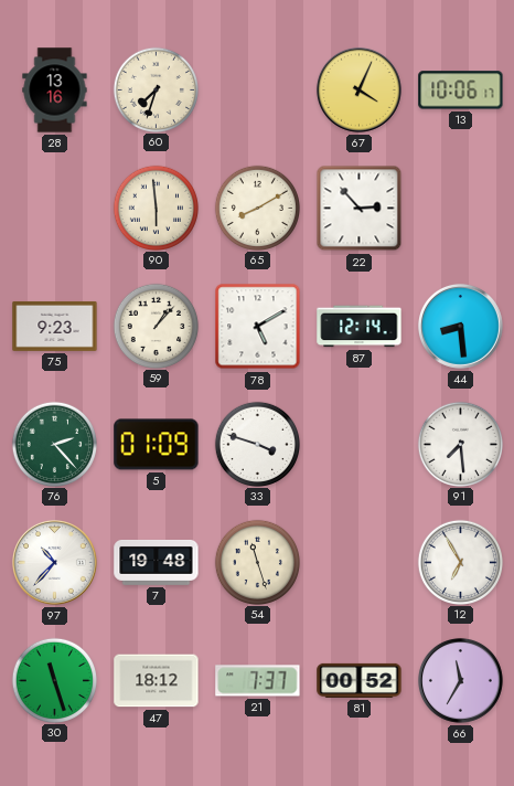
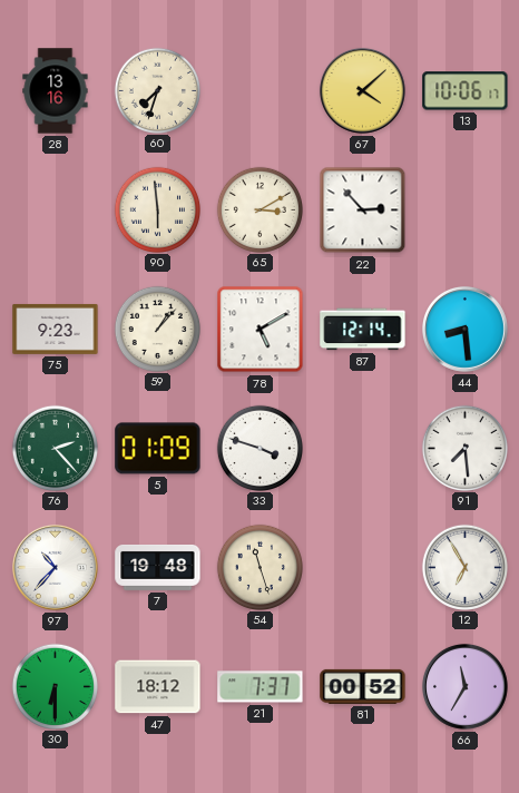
67: 4:04 -> 4:08
65: 8:10 -> 3:10
30: 11:27 -> 6:30
